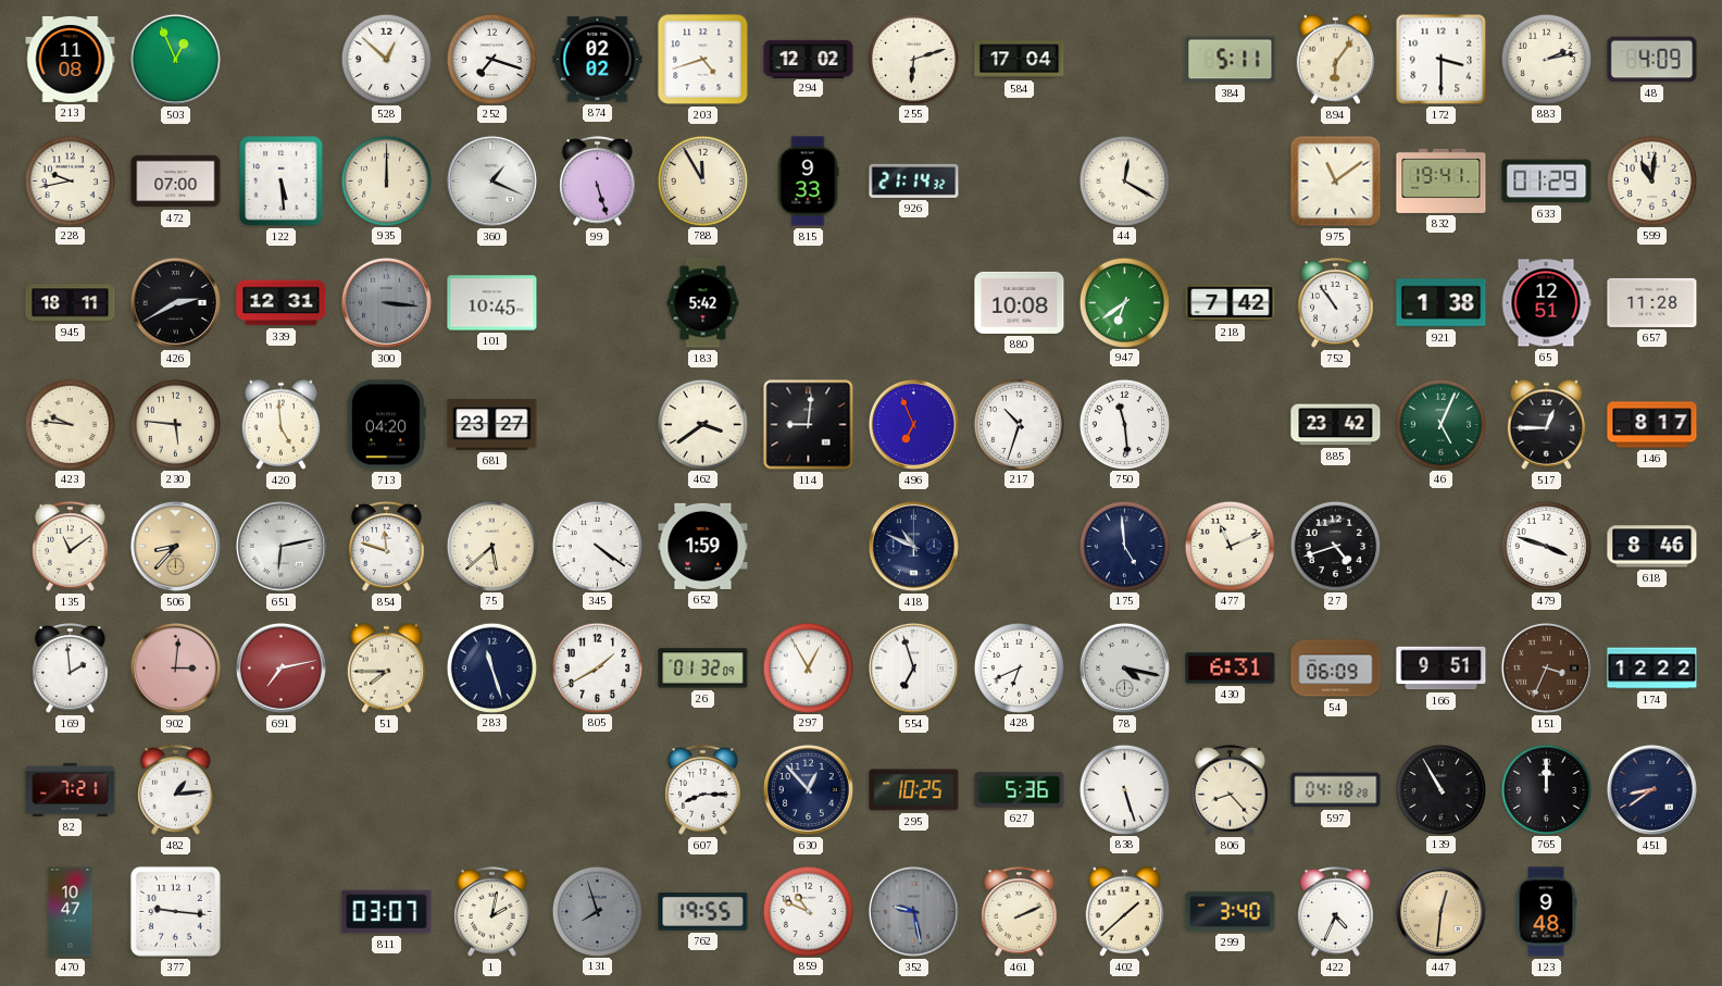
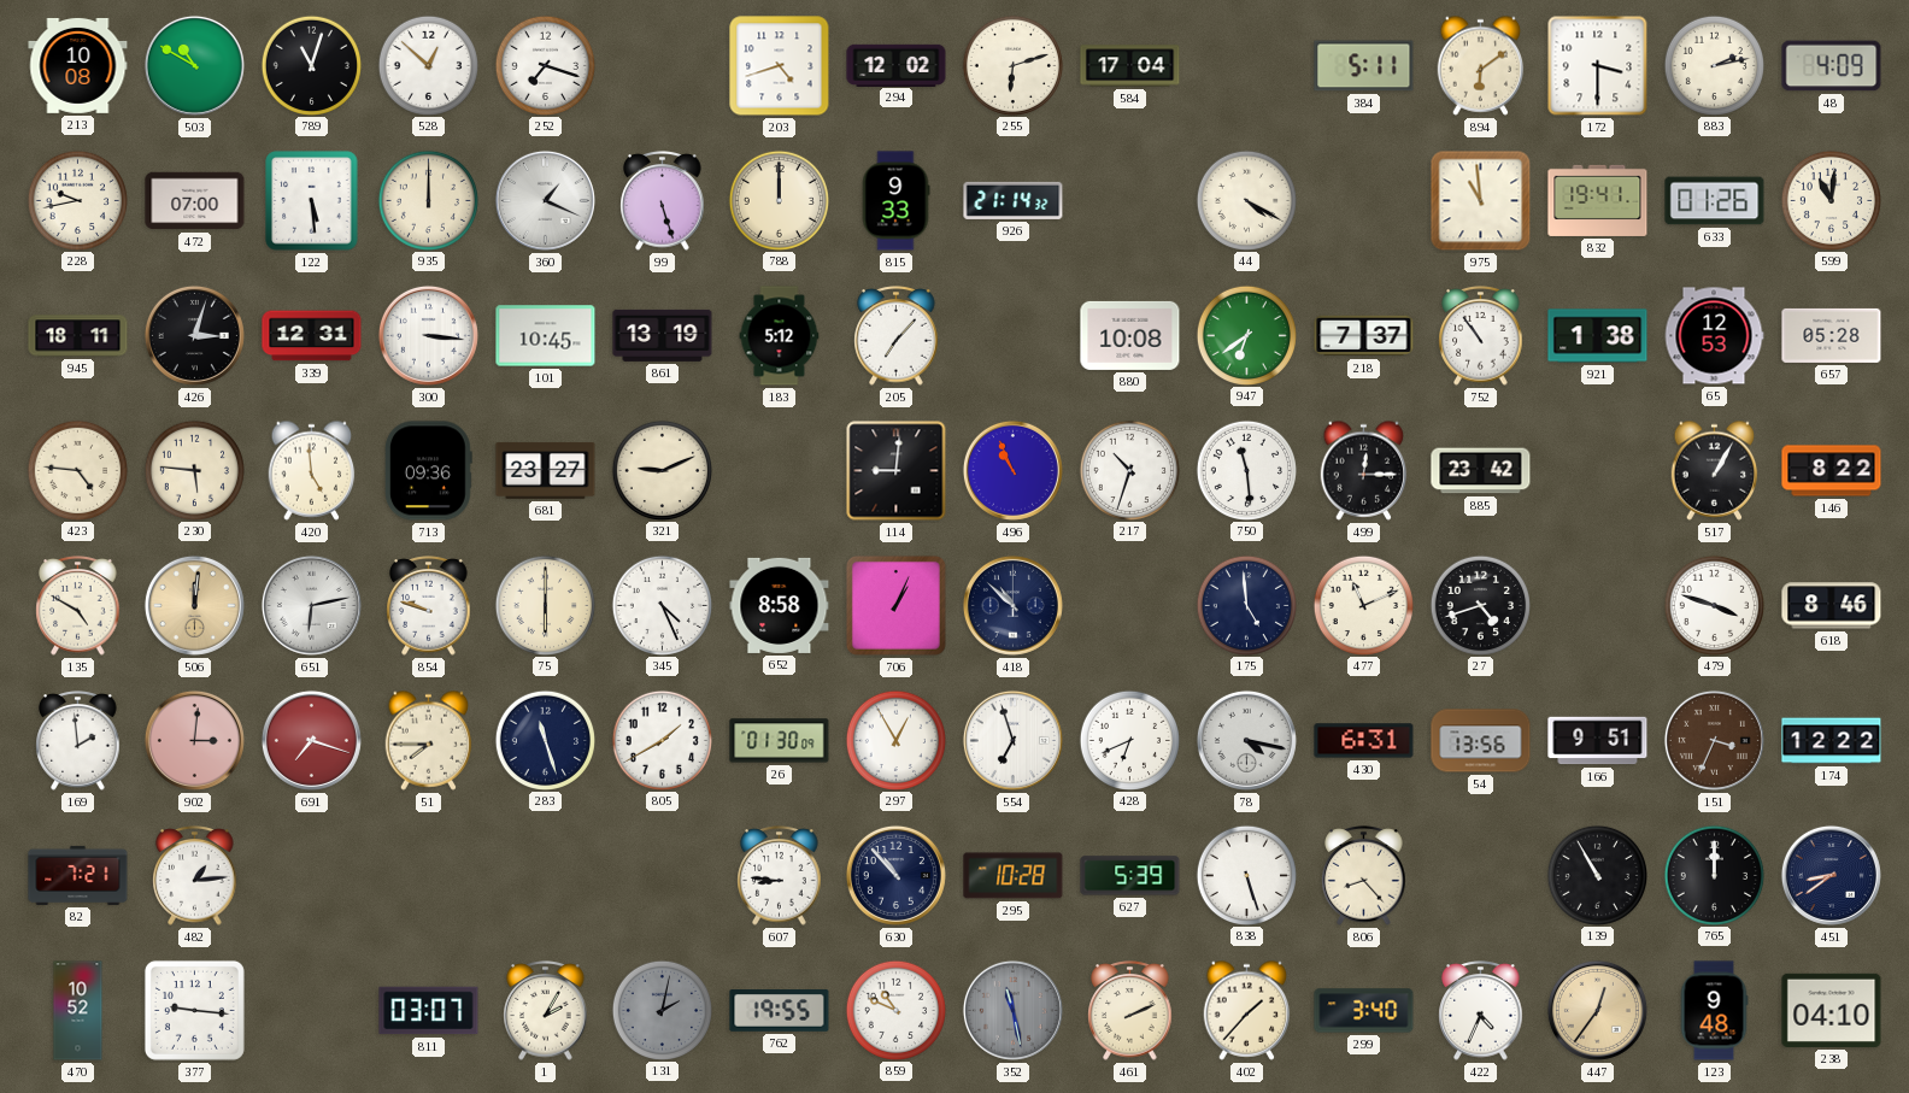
213: 11:08 -> 10:08
503: 12:56 -> 10:50
789: none -> 11:03
874: 02:02 -> none
894: 6:06 -> 6:09
788: 11:55 -> 12:00
44: 12:20 -> 4:20
975: 11:09 -> 10:59
633: 01:29 -> 01:26
426: 2:40 -> 3:03
300 dial: grey -> white
861: none -> 13:19
183: 5:42 -> 5:12
205: none -> 7:07
218: 7:42 -> 7:37
65: 12:51 -> 12:53
657: 11:28 -> 05:28
423: 9:46 -> 4:46
713: 04:20 -> 09:36
321: none -> 9:11
462: 3:39 -> none
496: 6:56 -> 10:56
499: none -> 12:15
46: 5:04 -> none
517: 12:45 -> 1:05
146: 8:17 -> 8:22
135: 11:09 -> 4:50
506: 8:37 -> 12:01
854: 11:48 -> 9:48
75: 5:38 -> 6:00
345: 4:21 -> 4:26
652: 1:59 -> 8:58
706: none -> 1:04
418: 10:49 -> 10:52
691: 7:13 -> 7:18
26: 01:32 -> 01:30
54: 06:09 -> 13:56
607: 8:15 -> 8:46
630: 12:53 -> 10:53
295: 10:25 -> 10:28
627: 5:36 -> 5:39
597: 04:18 -> none
470: 10:47 -> 10:52
1: 2:02 -> 2:05
131: 7:57 -> 2:02
352: 9:28 -> 11:28
402: 1:38 -> 1:37
447: 12:31 -> 12:36
238: none -> 04:10
